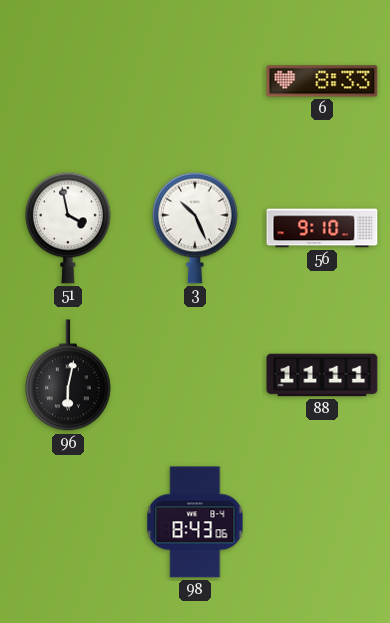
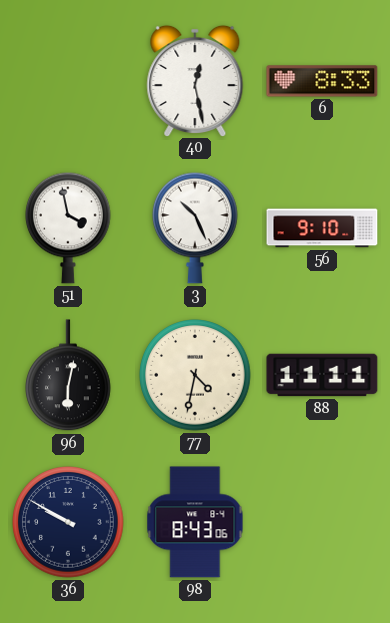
40: none -> 12:28
77: none -> 4:32
36: none -> 9:50
